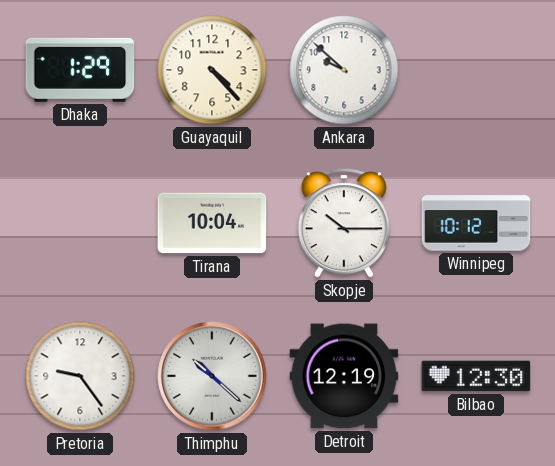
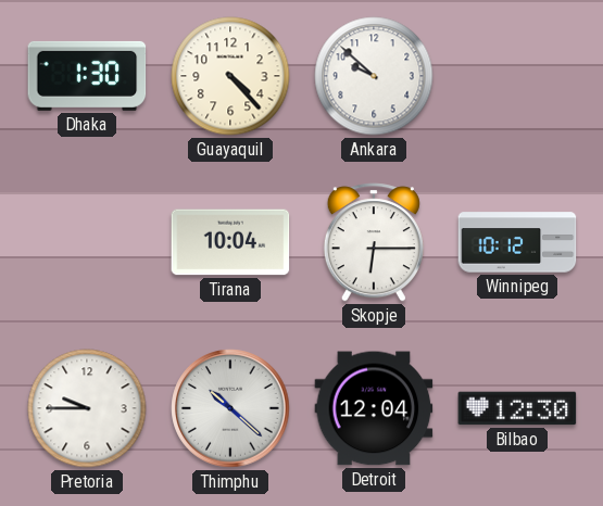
Dhaka: 1:29 -> 1:30
Skopje: 10:15 -> 6:15
Pretoria: 9:24 -> 9:45
Detroit: 12:19 -> 12:04
